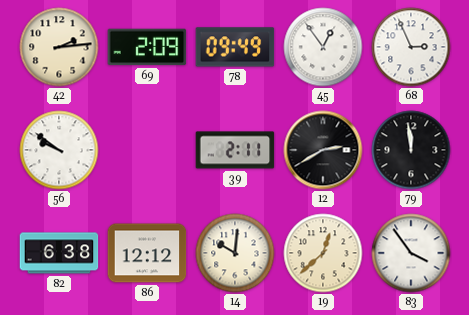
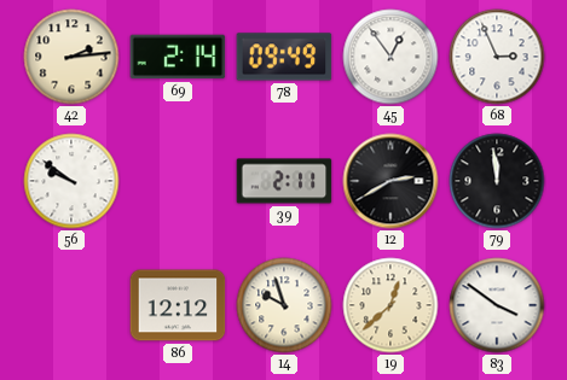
69: 2:09 -> 2:14
82: 6:38 -> none
14: 10:01 -> 9:57
83: 3:54 -> 3:51
